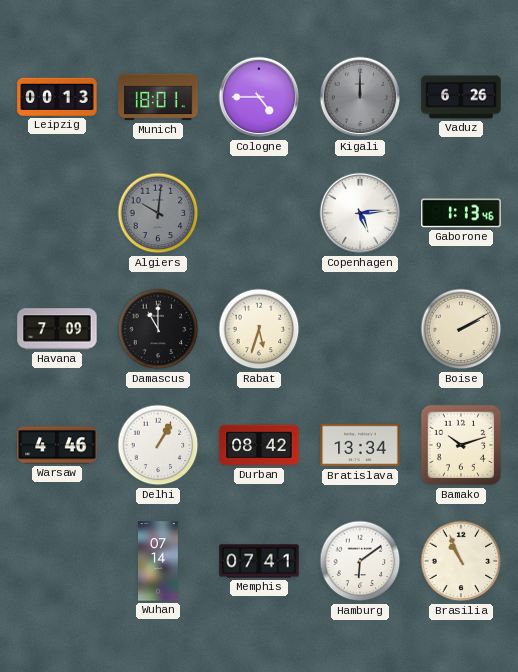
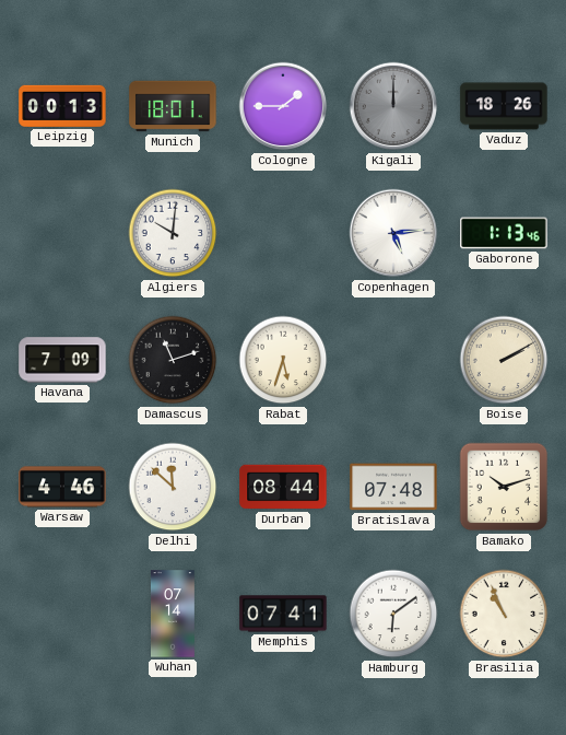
Cologne: 4:45 -> 1:45
Vaduz: 6:26 -> 18:26
Algiers dial: grey -> white
Damascus: 11:00 -> 11:12
Delhi: 1:05 -> 11:52
Durban: 08:42 -> 08:44
Bratislava: 13:34 -> 07:48
